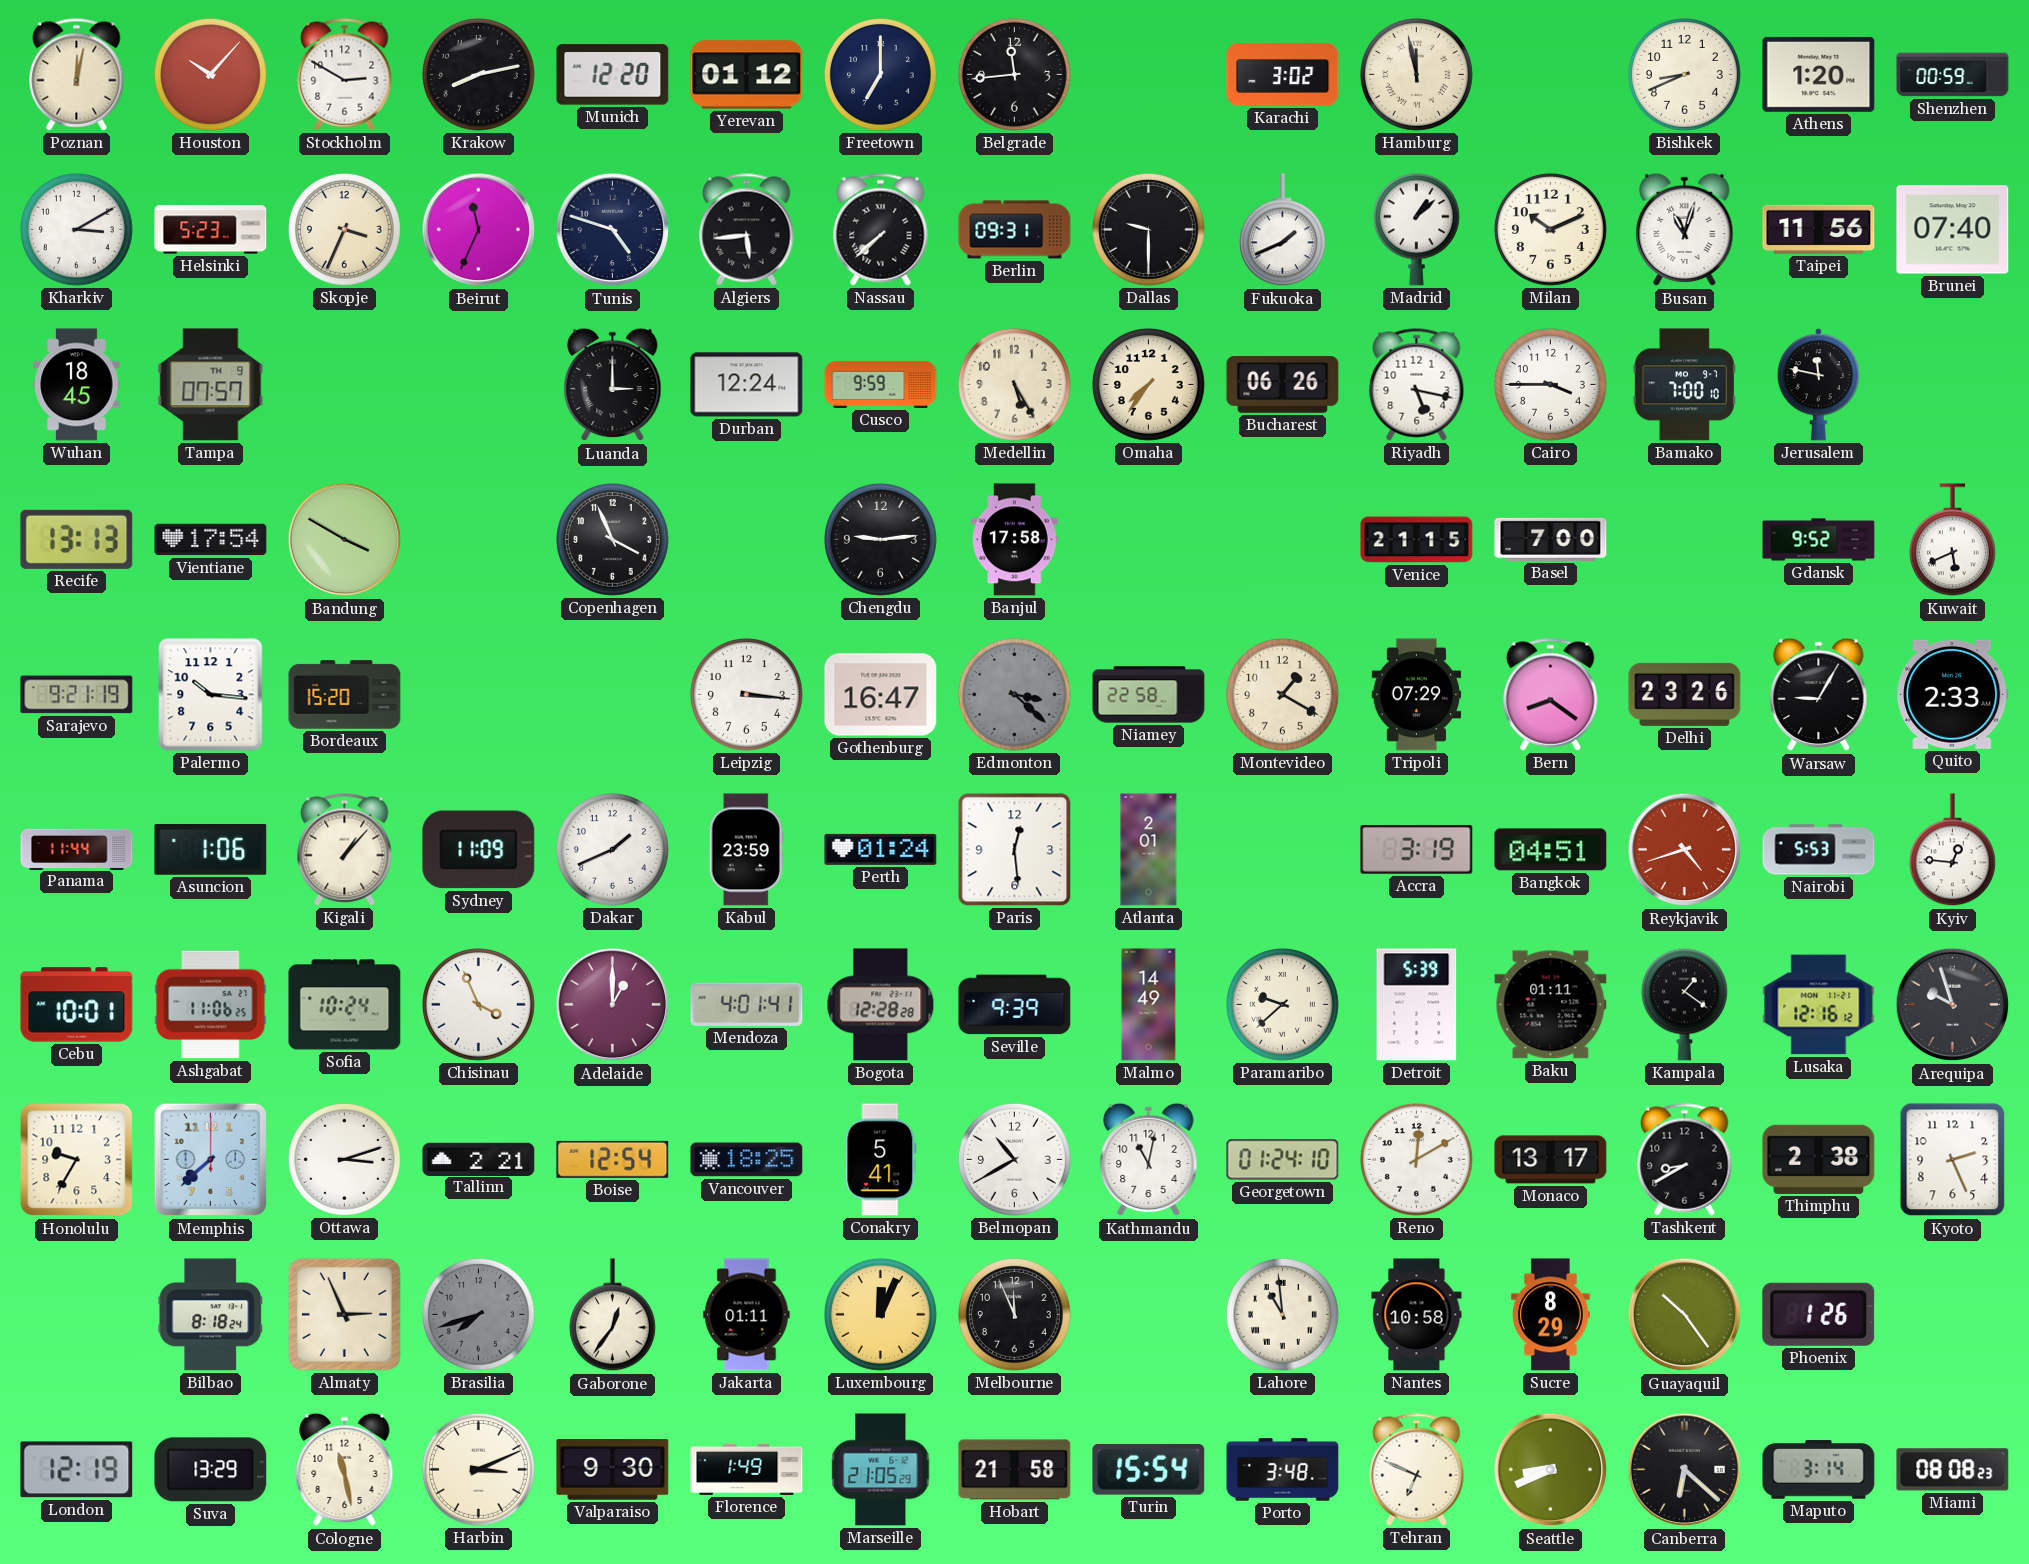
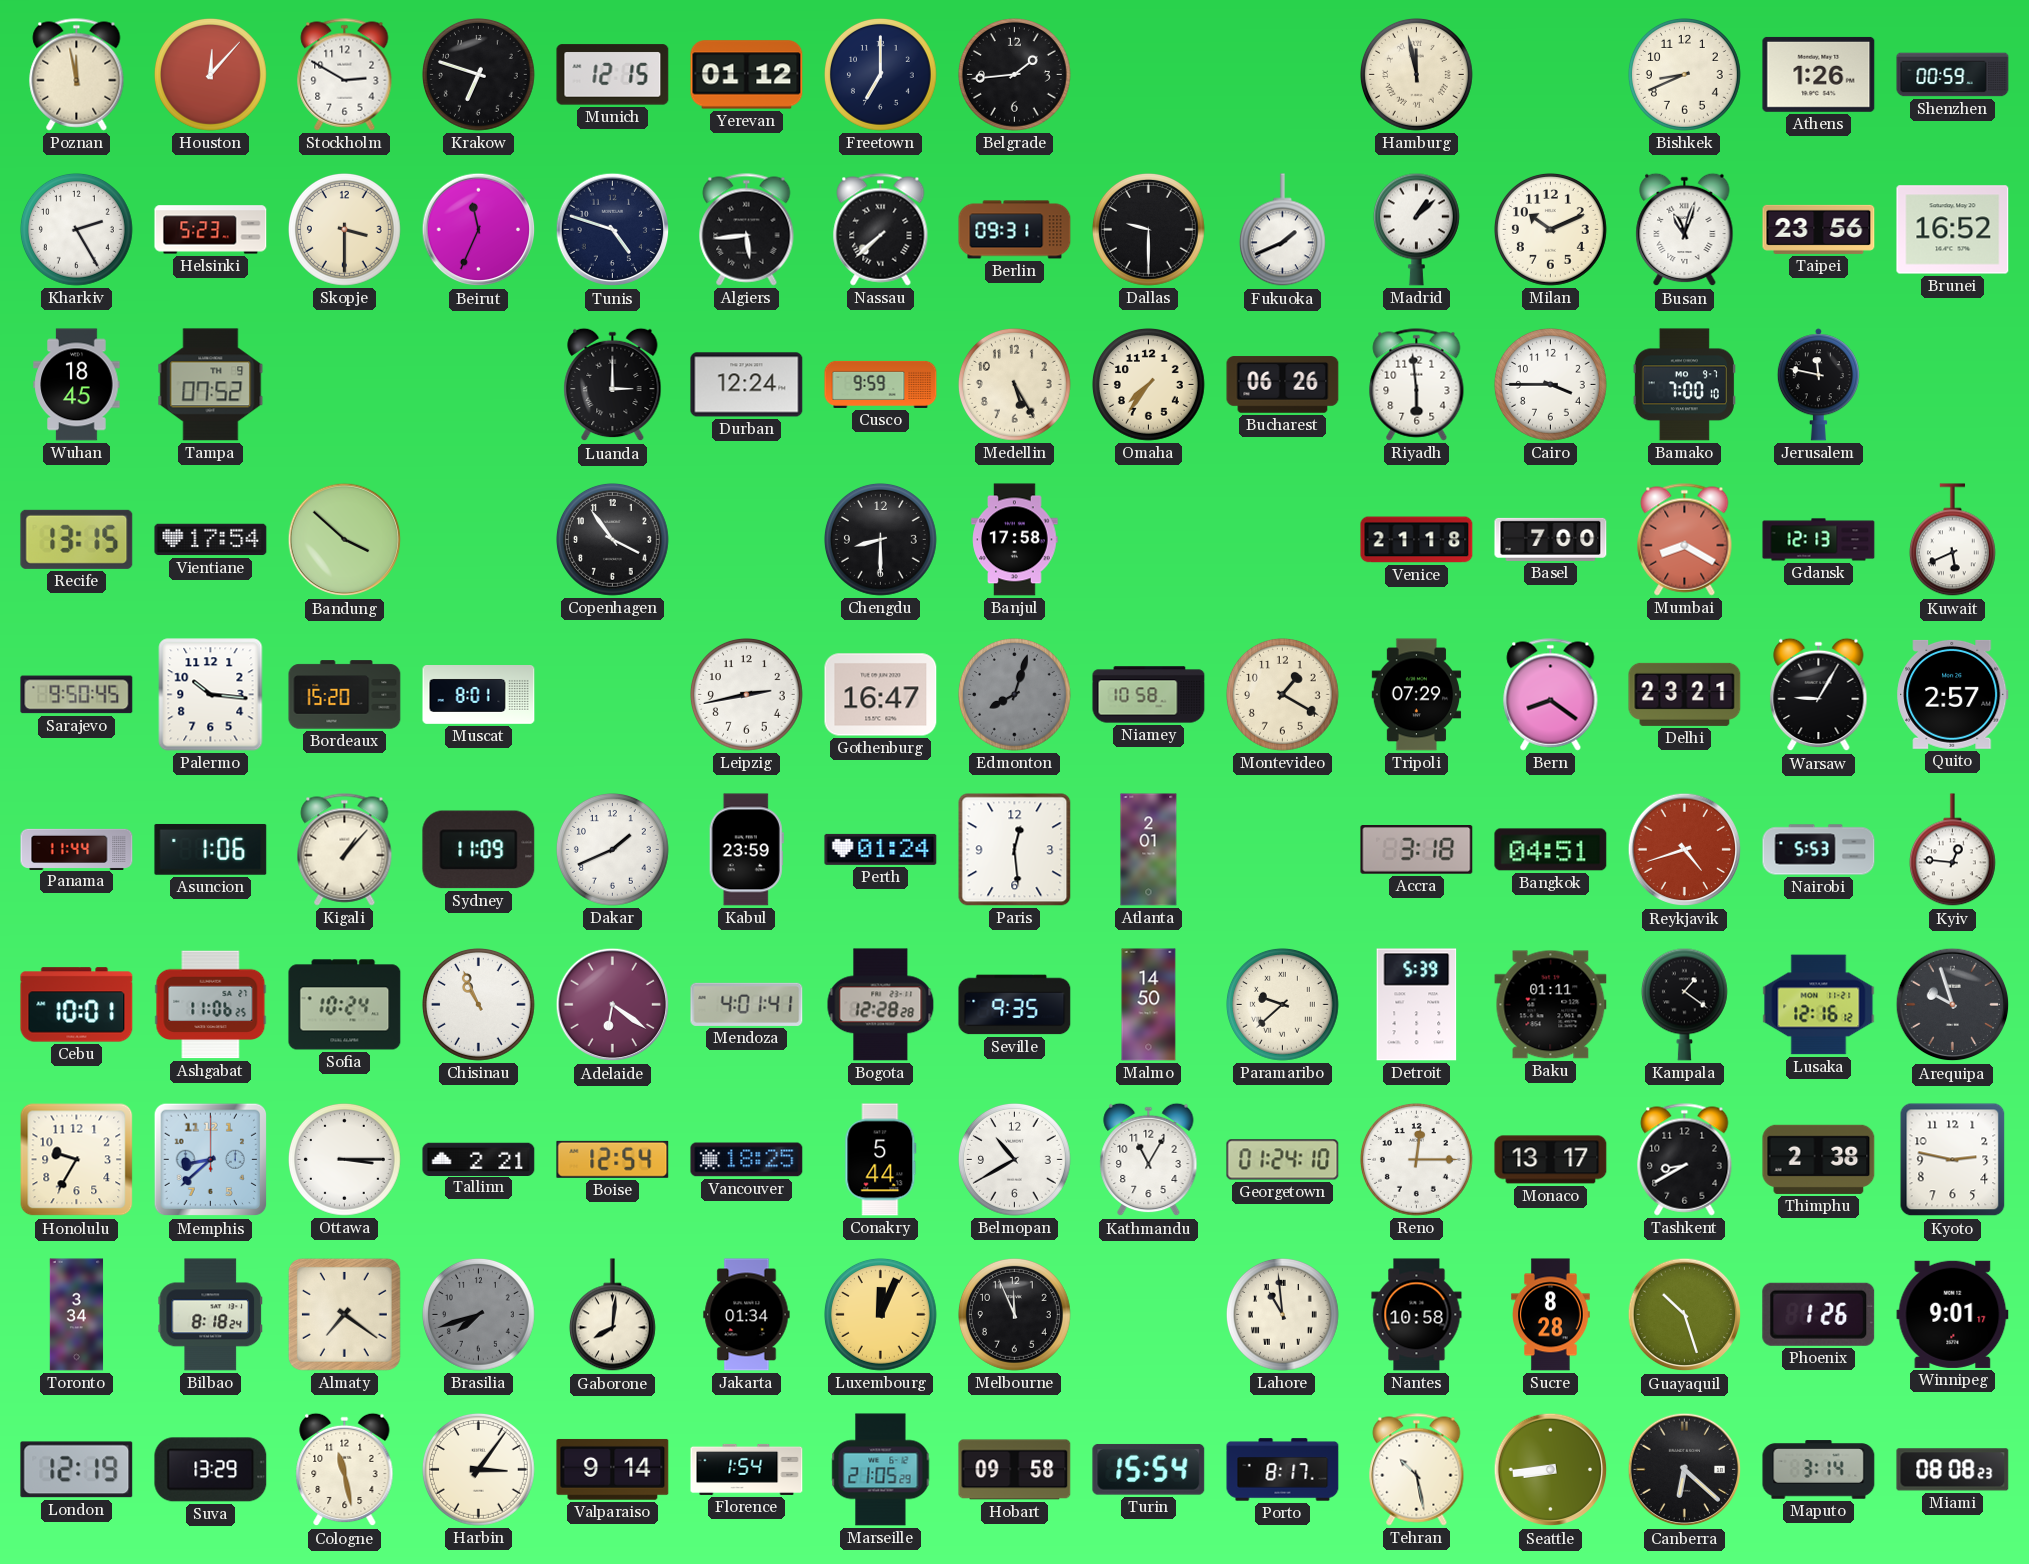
Poznan: 12:02 -> 11:58
Houston: 10:07 -> 12:07
Krakow: 8:13 -> 6:48
Munich: 12:20 -> 12:15
Belgrade: 11:44 -> 1:44
Karachi: 3:02 -> none
Athens: 1:20 -> 1:26
Kharkiv: 3:10 -> 2:25
Skopje: 3:34 -> 3:30
Taipei: 11:56 -> 23:56
Brunei: 07:40 -> 16:52
Tampa: 07:57 -> 07:52
Riyadh: 5:17 -> 5:59
Recife: 13:13 -> 13:15
Bandung: 3:50 -> 3:52
Copenhagen: 3:56 -> 3:54
Chengdu: 9:14 -> 8:30
Venice: 21:15 -> 21:18
Mumbai: none -> 8:20
Gdansk: 9:52 -> 12:13
Sarajevo: 9:21 -> 9:50
Muscat: none -> 8:01
Leipzig: 3:16 -> 2:43
Edmonton: 3:22 -> 8:03
Niamey: 22:58 -> 10:58
Delhi: 23:26 -> 23:21
Quito: 2:33 -> 2:57
Accra: 3:19 -> 3:18
Chisinau: 3:56 -> 10:56
Adelaide: 1:00 -> 6:21
Seville: 9:39 -> 9:35
Malmo: 14:49 -> 14:50
Memphis: 7:38 -> 8:38
Ottawa: 3:12 -> 3:15
Conakry: 5:41 -> 5:44
Kathmandu: 11:02 -> 11:05
Reno: 12:10 -> 12:15
Kyoto: 2:26 -> 2:47
Toronto: none -> 3:34
Almaty: 2:56 -> 7:21
Gaborone: 12:36 -> 8:01
Jakarta: 01:11 -> 01:34
Sucre: 8:29 -> 8:28
Guayaquil: 10:24 -> 10:27
Winnipeg: none -> 9:01
Harbin: 3:11 -> 3:06
Valparaiso: 9:30 -> 9:14
Florence: 1:49 -> 1:54
Hobart: 21:58 -> 09:58
Porto: 3:48 -> 8:17
Tehran: 6:49 -> 10:28
Seattle: 8:41 -> 8:44
